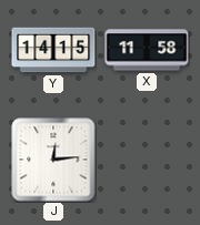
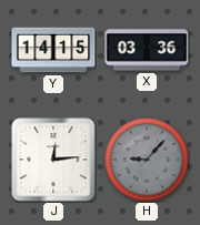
X: 11:58 -> 03:36
H: none -> 9:07
